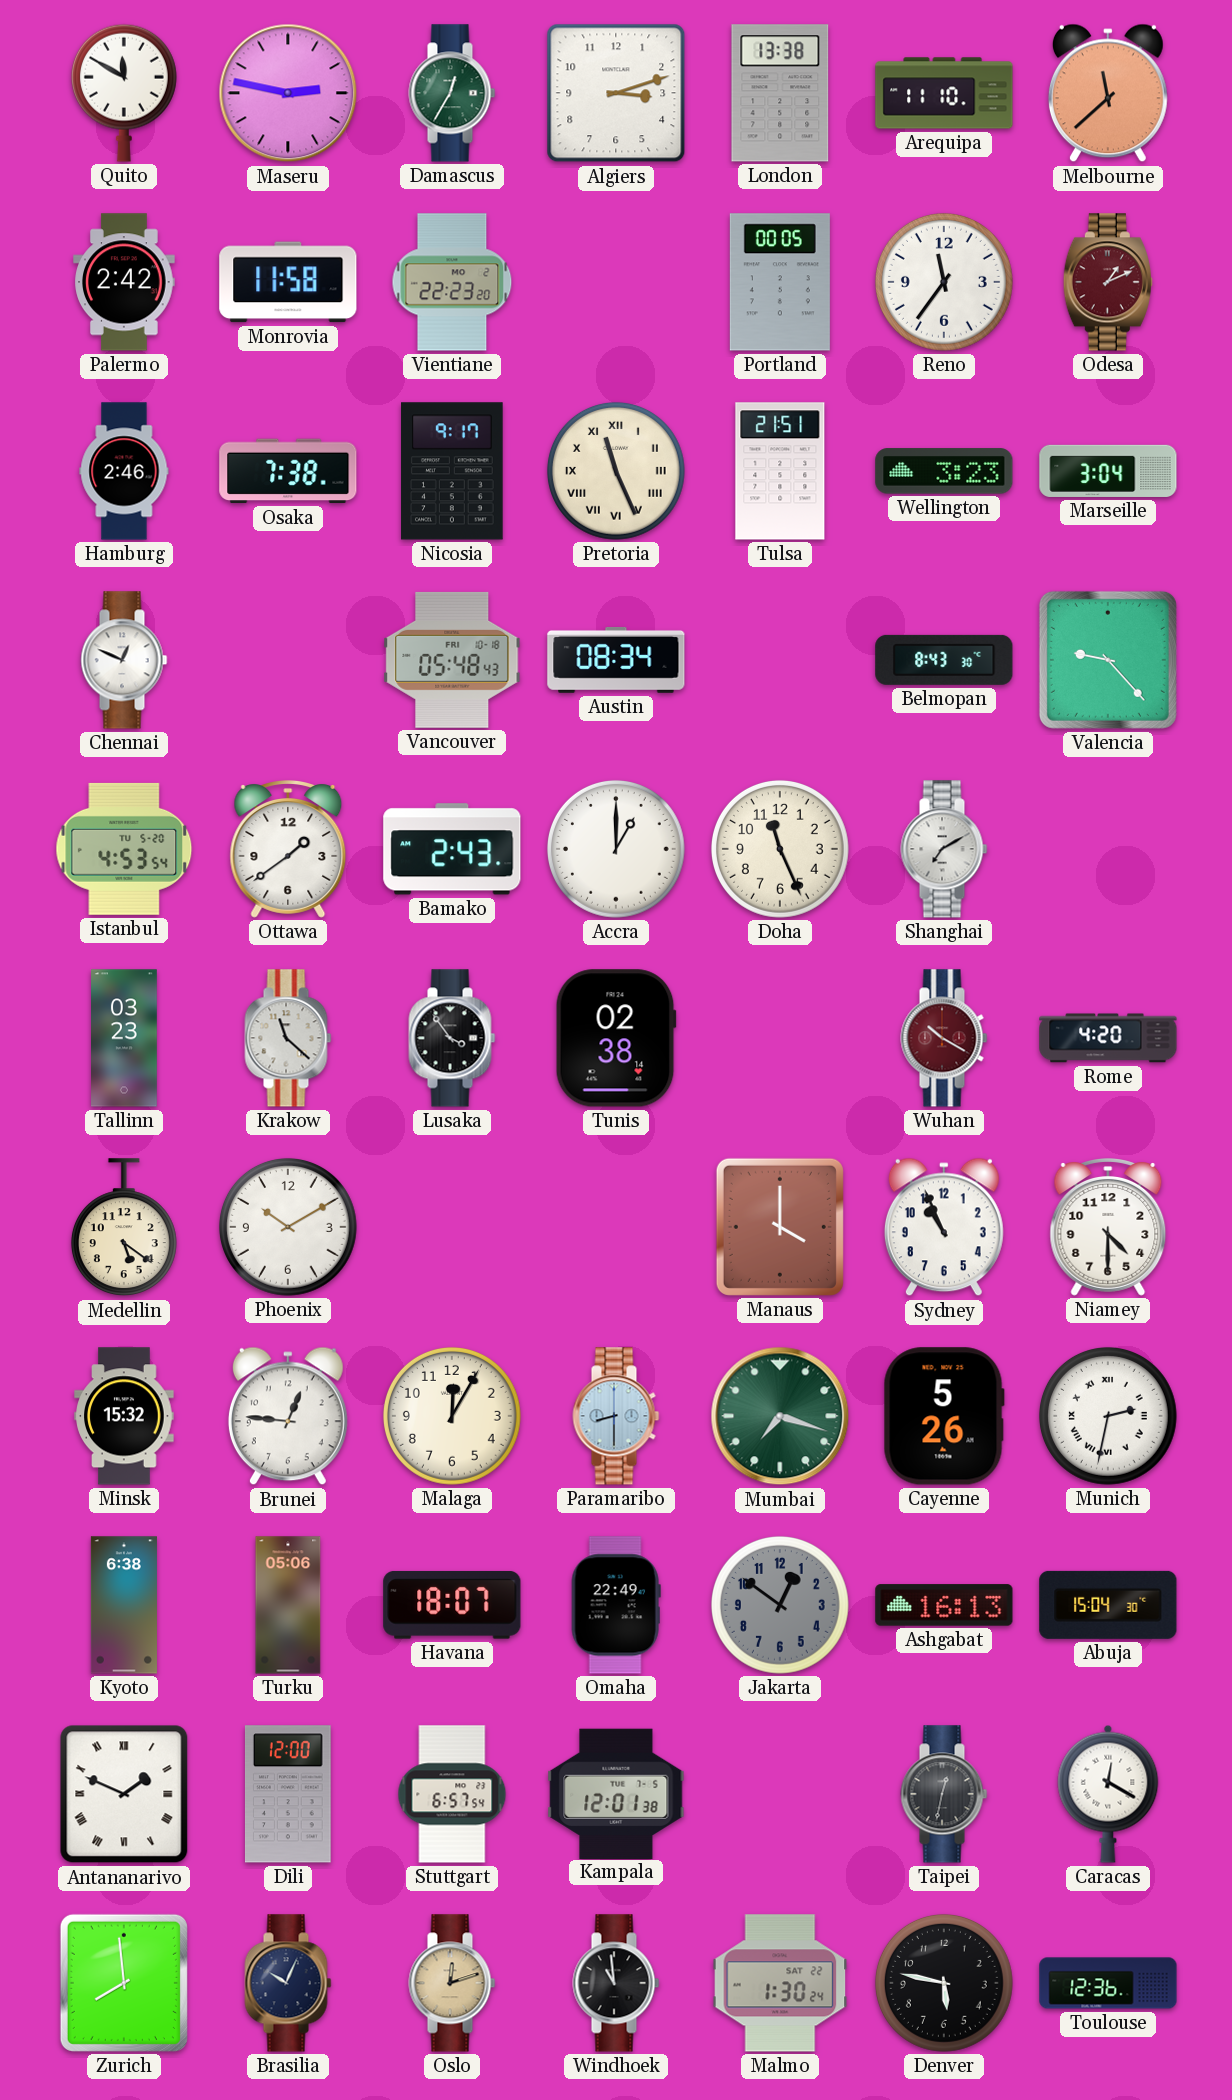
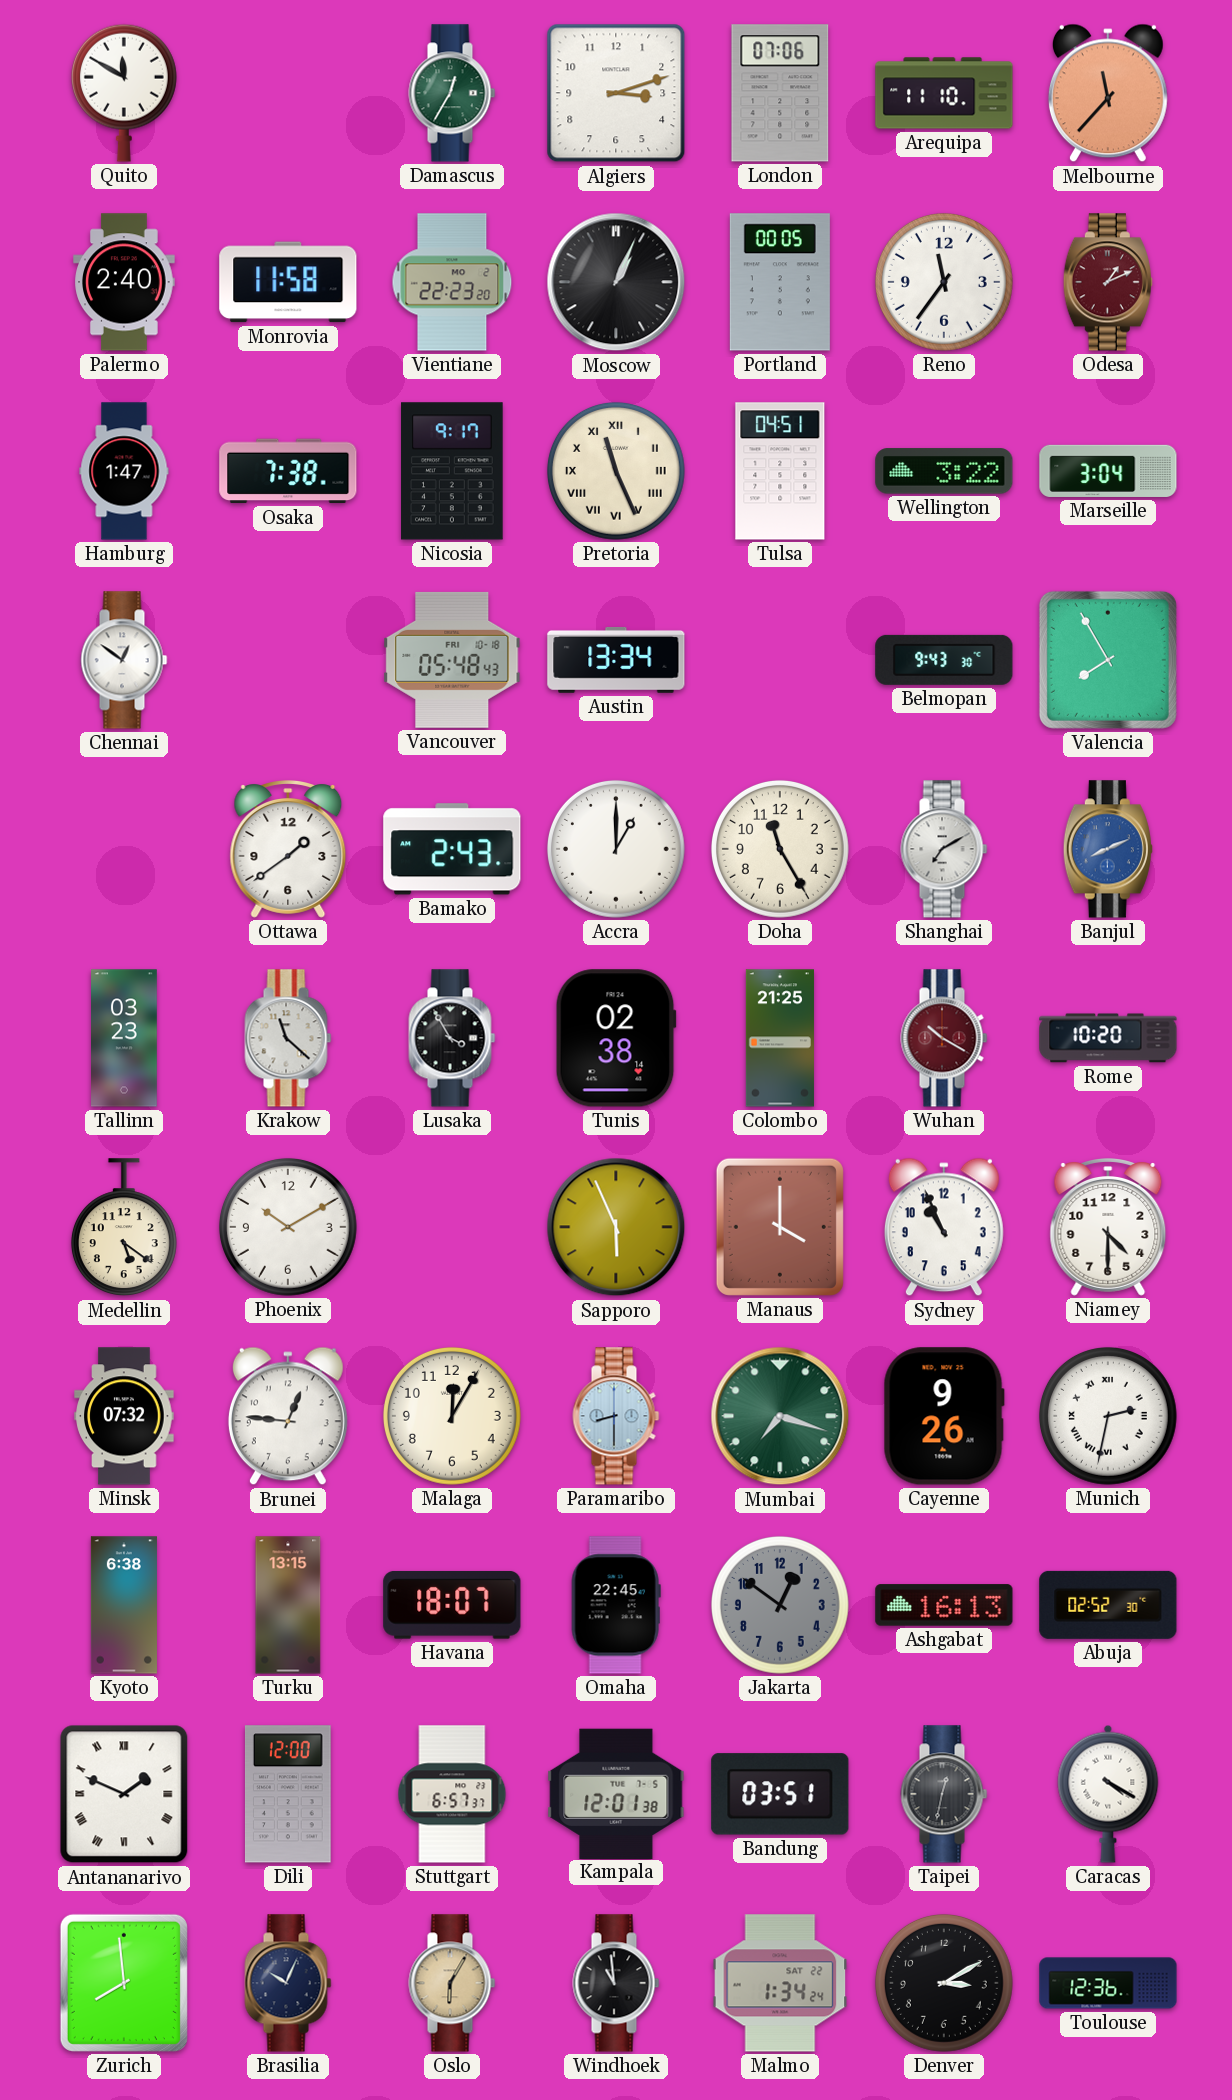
Maseru: 2:47 -> none
London: 13:38 -> 07:06
Melbourne: 11:38 -> 11:37
Palermo: 2:42 -> 2:40
Moscow: none -> 1:04
Hamburg: 2:46 -> 1:47
Tulsa: 21:51 -> 04:51
Wellington: 3:23 -> 3:22
Chennai: 12:49 -> 12:51
Austin: 08:34 -> 13:34
Belmopan: 8:43 -> 9:43
Valencia: 9:23 -> 7:55
Istanbul: 4:53 -> none
Doha: 11:26 -> 11:25
Banjul: none -> 8:11
Lusaka: 3:54 -> 3:55
Colombo: none -> 21:25
Rome: 4:20 -> 10:20
Sapporo: none -> 5:56
Minsk: 15:32 -> 07:32
Cayenne: 5:26 -> 9:26
Turku: 05:06 -> 13:15
Omaha: 22:49 -> 22:45
Abuja: 15:04 -> 02:52
Stuttgart: 6:57:54 -> 6:57:37
Bandung: none -> 03:51
Caracas: 12:20 -> 4:20
Oslo: 12:12 -> 6:05
Malmo: 1:30 -> 1:34
Denver: 5:47 -> 3:10
